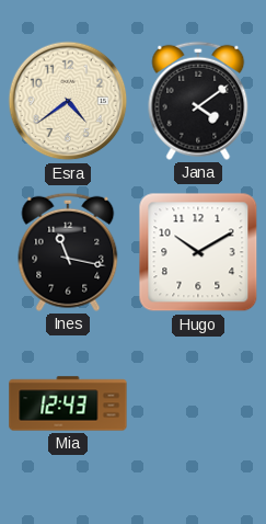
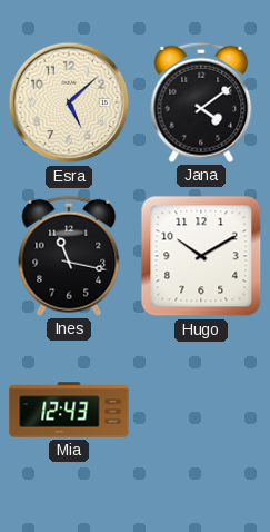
Esra: 4:39 -> 5:08
